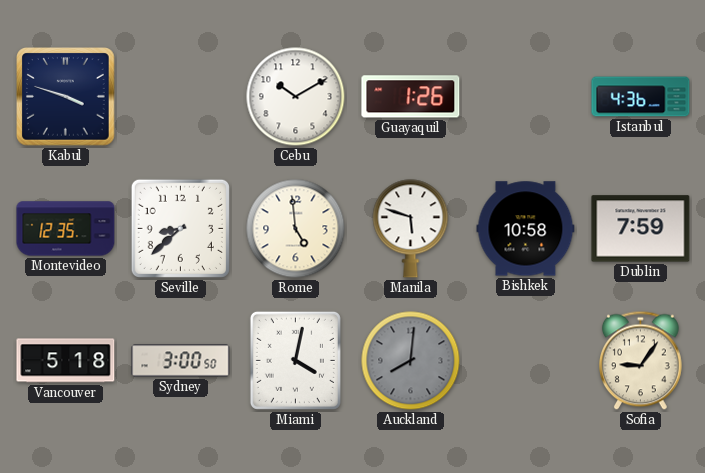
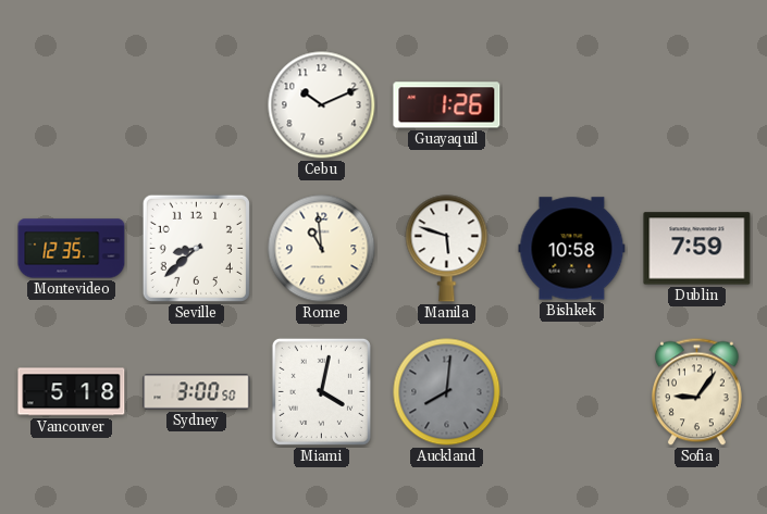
Kabul: 3:48 -> none
Cebu: 10:10 -> 10:11
Istanbul: 4:36 -> none
Rome: 4:59 -> 10:59
